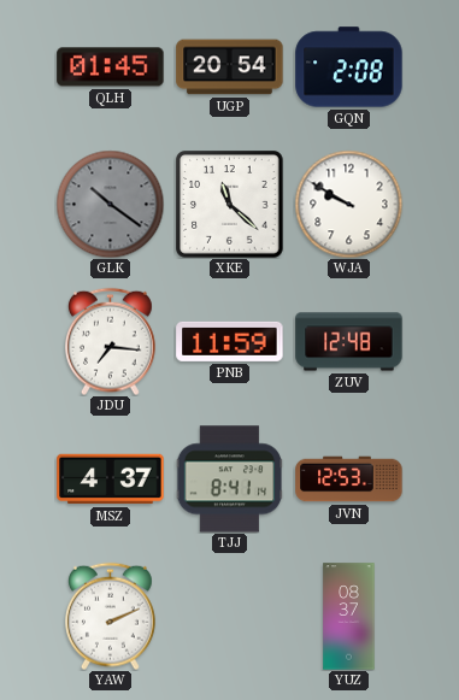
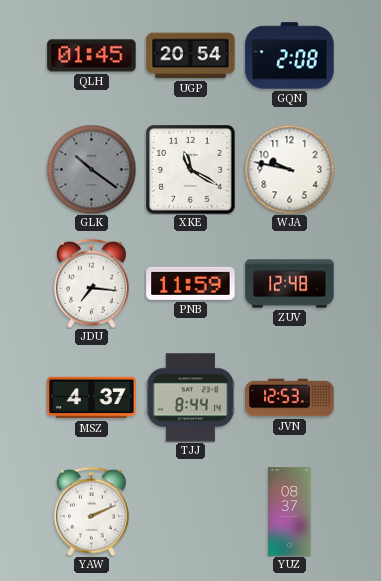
XKE: 11:22 -> 11:20
WJA: 9:50 -> 9:47
TJJ: 8:41 -> 8:44
